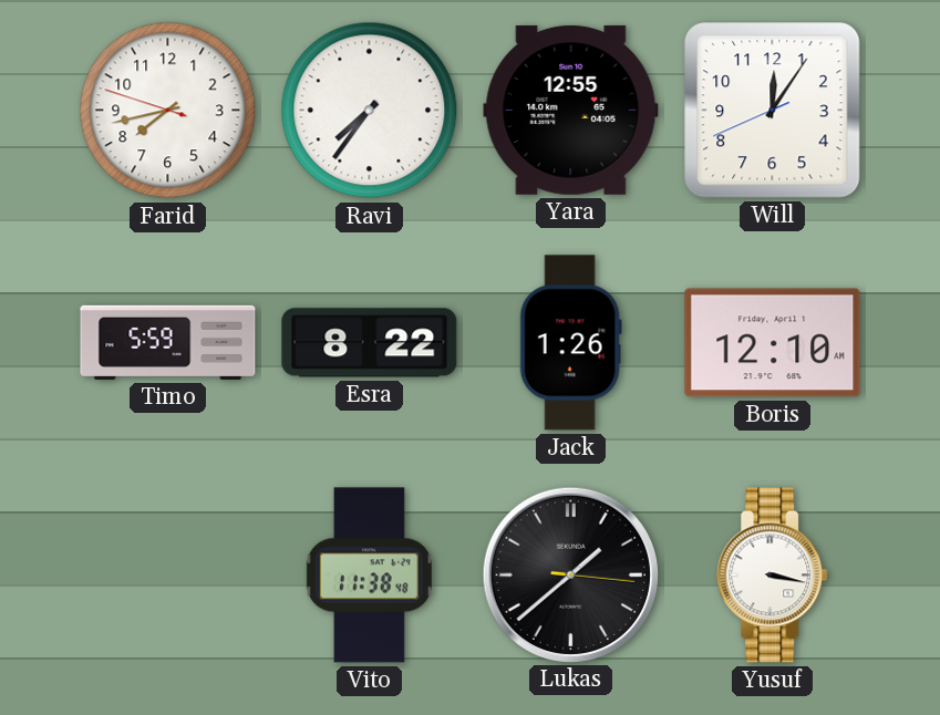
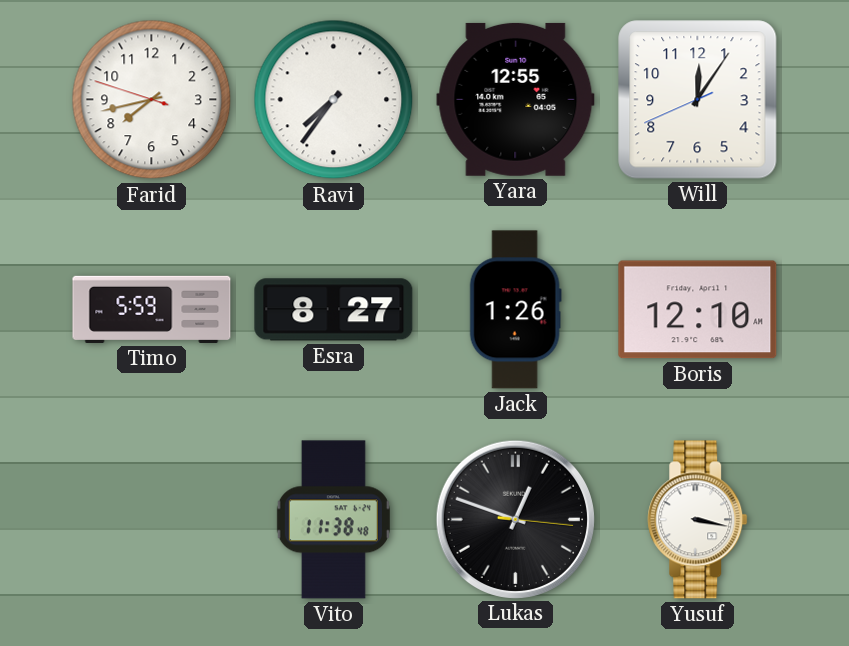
Esra: 8:22 -> 8:27
Lukas: 1:38 -> 12:48
